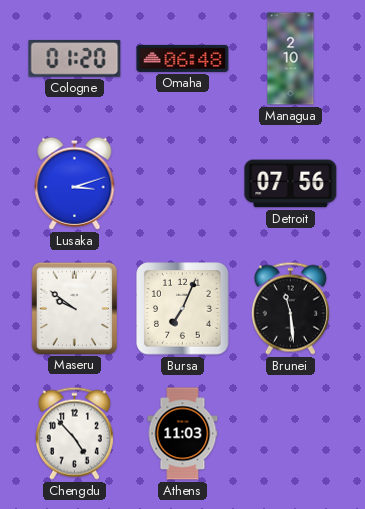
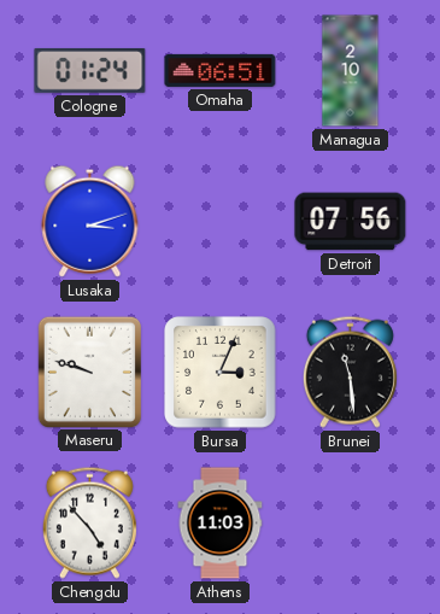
Cologne: 01:20 -> 01:24
Omaha: 06:48 -> 06:51
Maseru: 9:51 -> 9:48
Bursa: 7:04 -> 3:04
